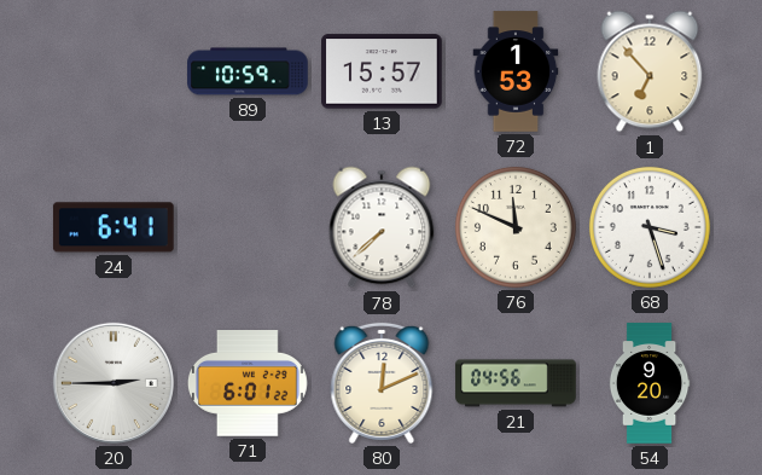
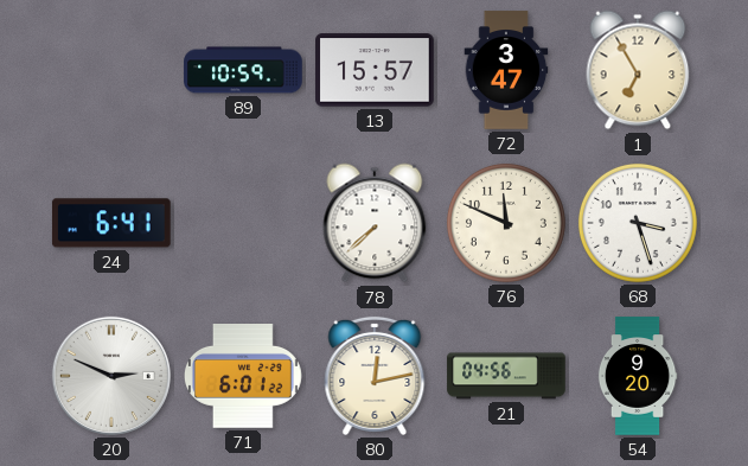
72: 1:53 -> 3:47
1: 6:53 -> 6:55
20: 2:45 -> 2:49
80: 12:11 -> 12:13
